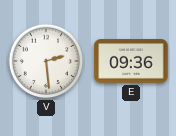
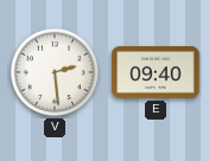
E: 09:36 -> 09:40
